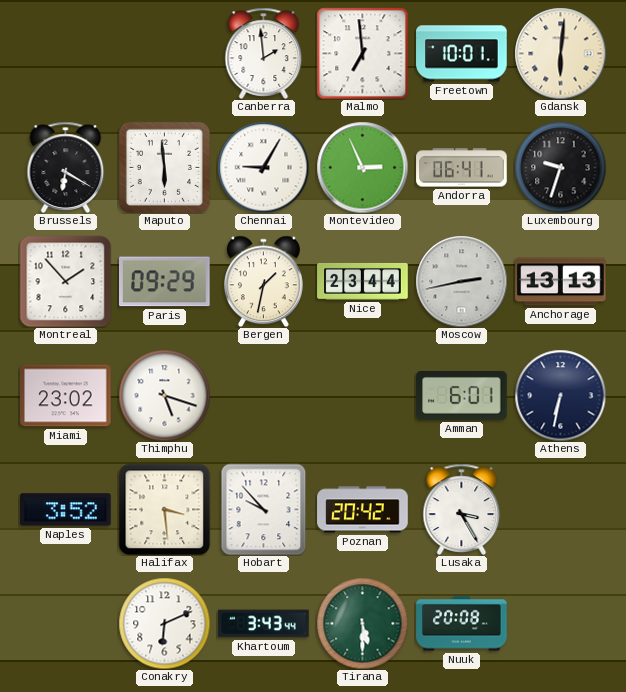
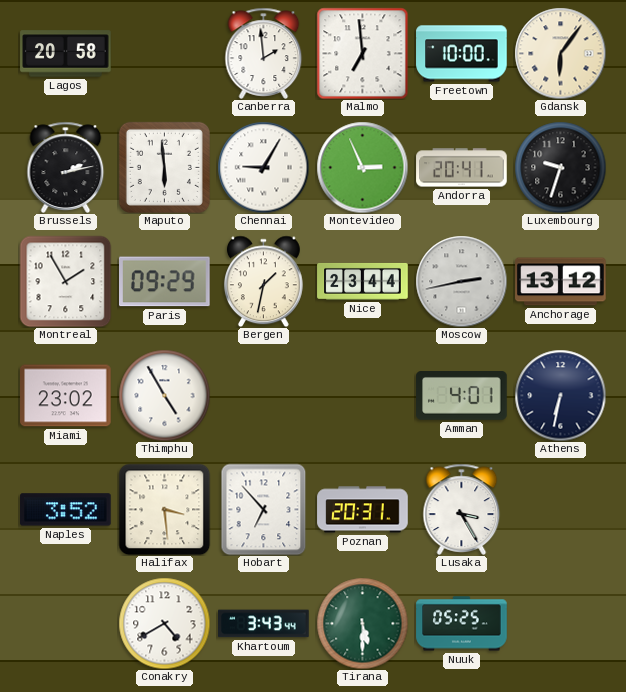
Lagos: none -> 20:58
Freetown: 10:01 -> 10:00
Gdansk: 6:01 -> 6:06
Brussels: 6:20 -> 2:13
Andorra: 06:41 -> 20:41
Montreal: 1:53 -> 1:55
Anchorage: 13:13 -> 13:12
Thimphu: 5:18 -> 4:55
Amman: 6:01 -> 4:01
Hobart: 9:53 -> 6:53
Poznan: 20:42 -> 20:31
Conakry: 6:11 -> 4:40
Nuuk: 20:08 -> 05:25
